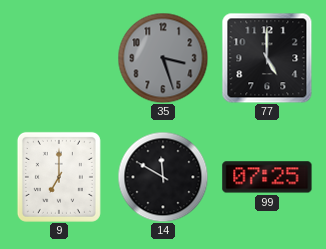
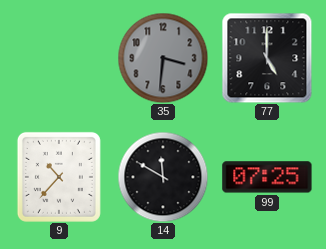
35: 3:27 -> 3:31
9: 7:00 -> 10:37
